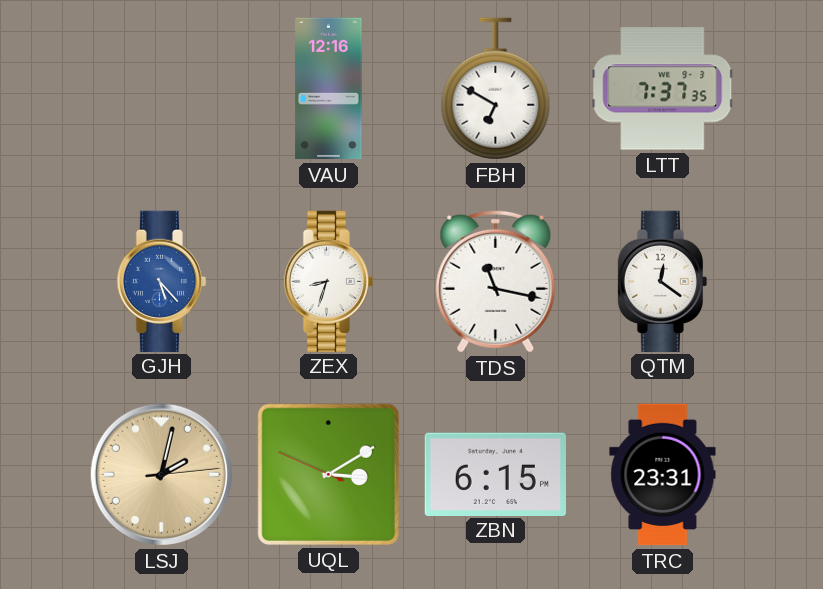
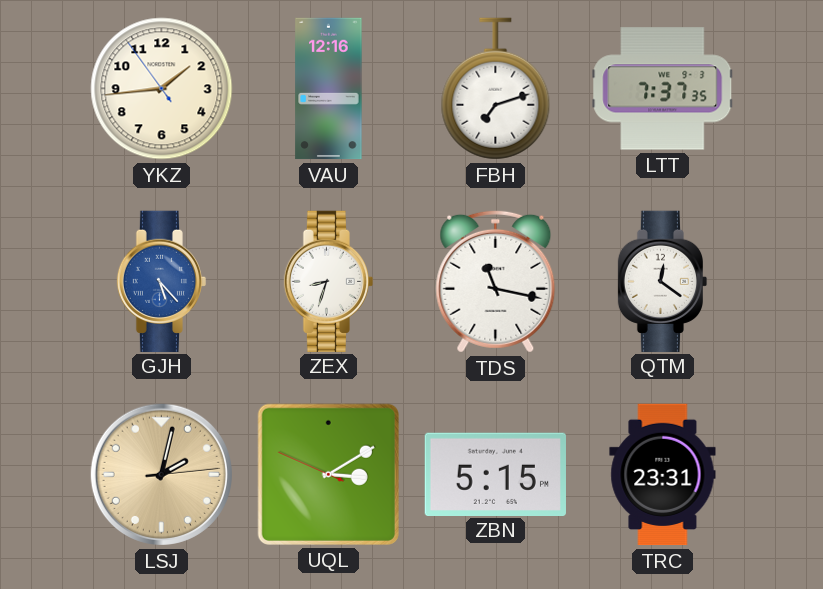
YKZ: none -> 1:43
FBH: 6:50 -> 7:12
ZBN: 6:15 -> 5:15
